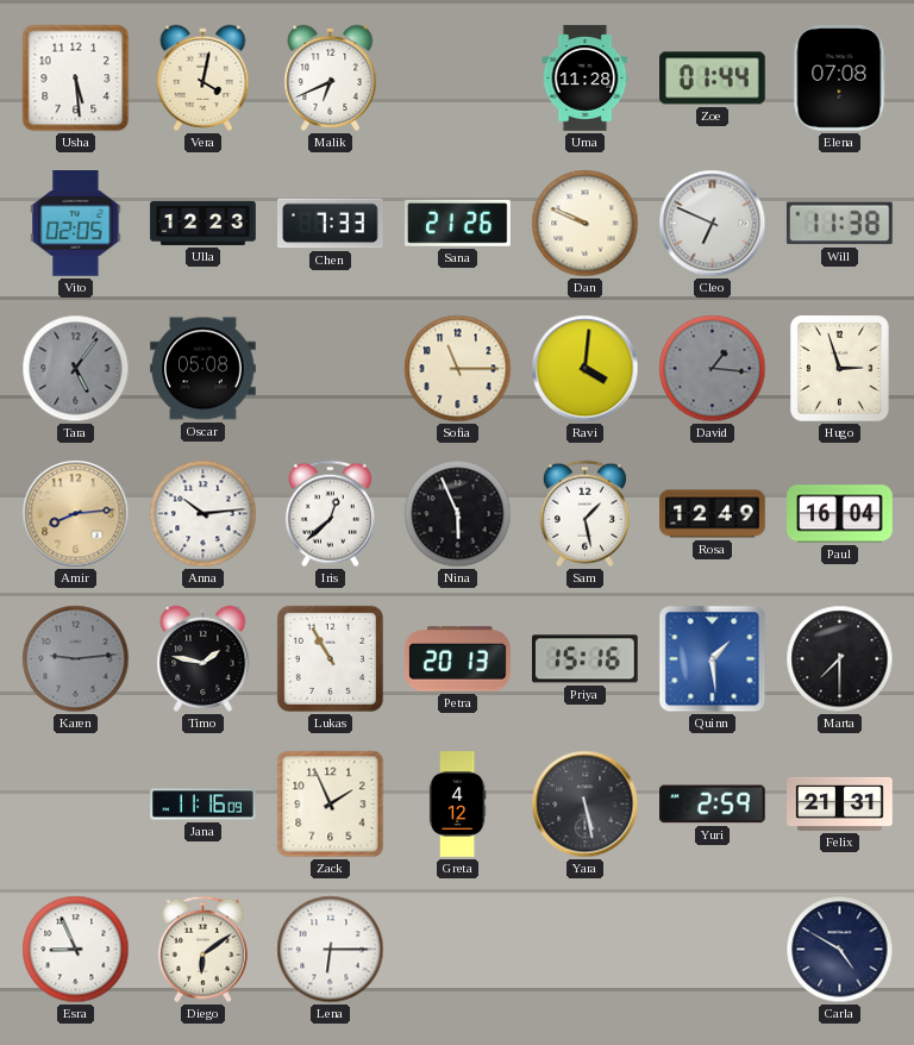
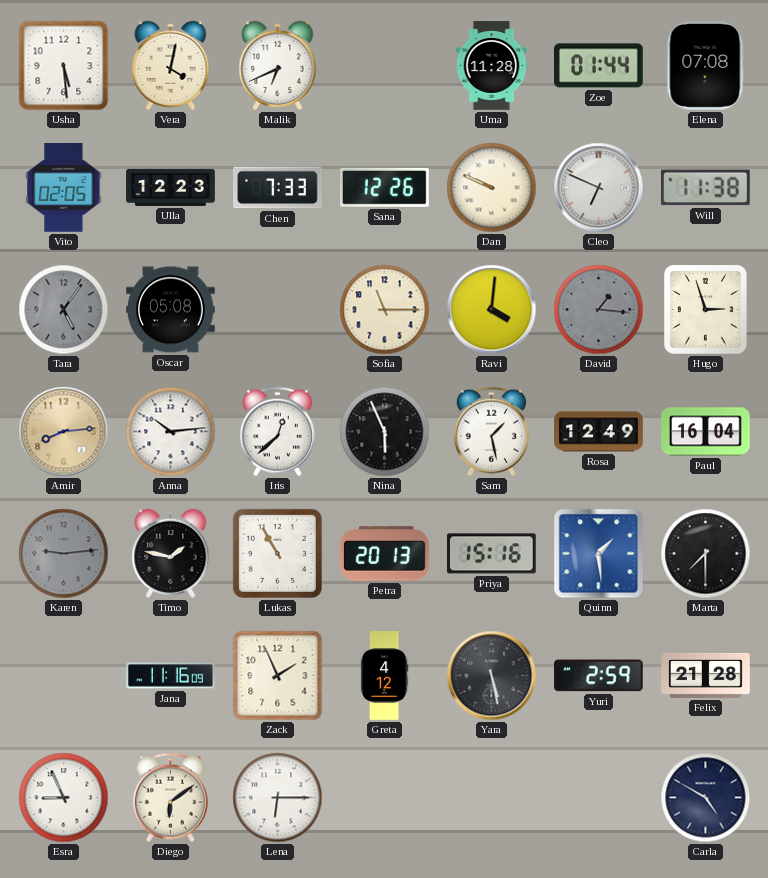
Sana: 21:26 -> 12:26
Felix: 21:31 -> 21:28
